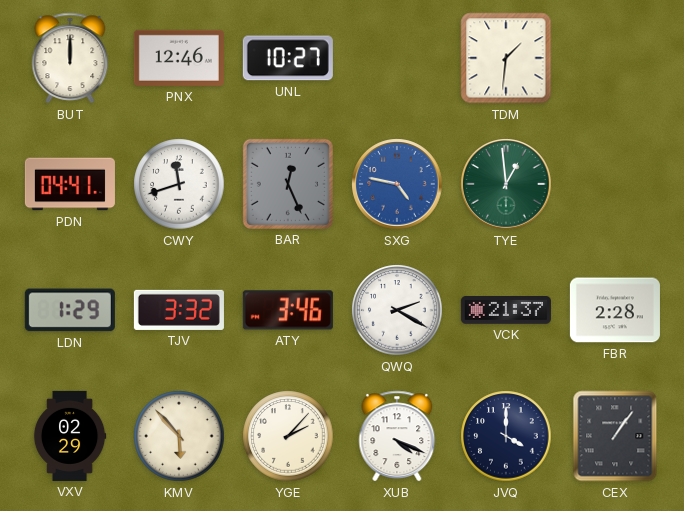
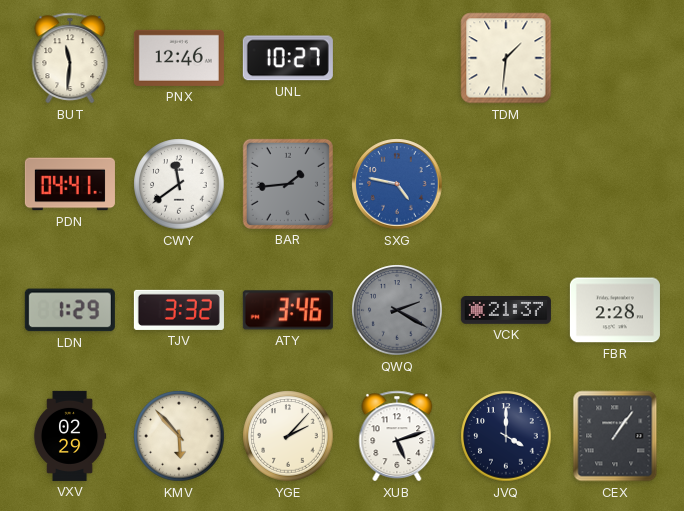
BUT: 12:00 -> 11:31
CWY: 11:42 -> 11:39
BAR: 12:26 -> 1:44
TYE: 12:59 -> none
QWQ dial: white -> grey
XUB: 4:19 -> 5:12
